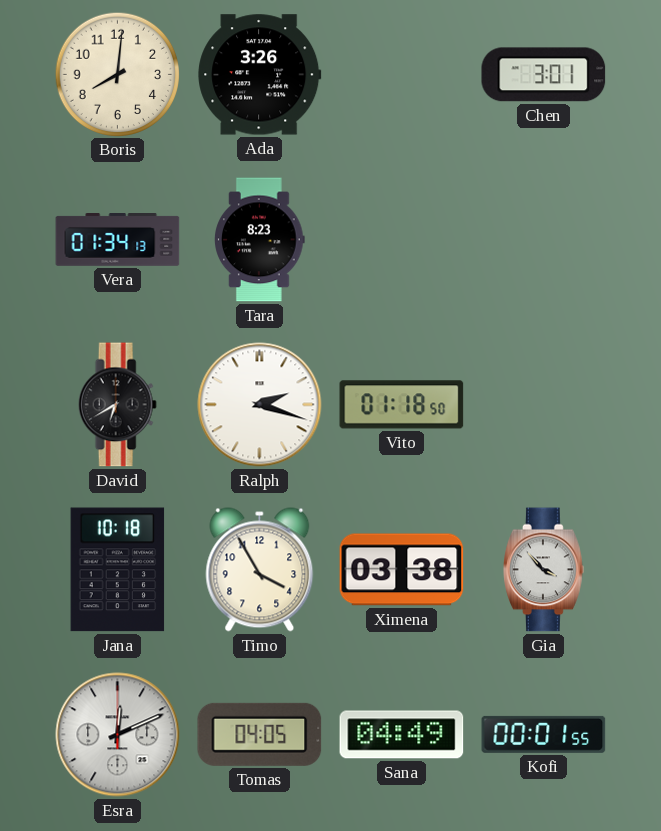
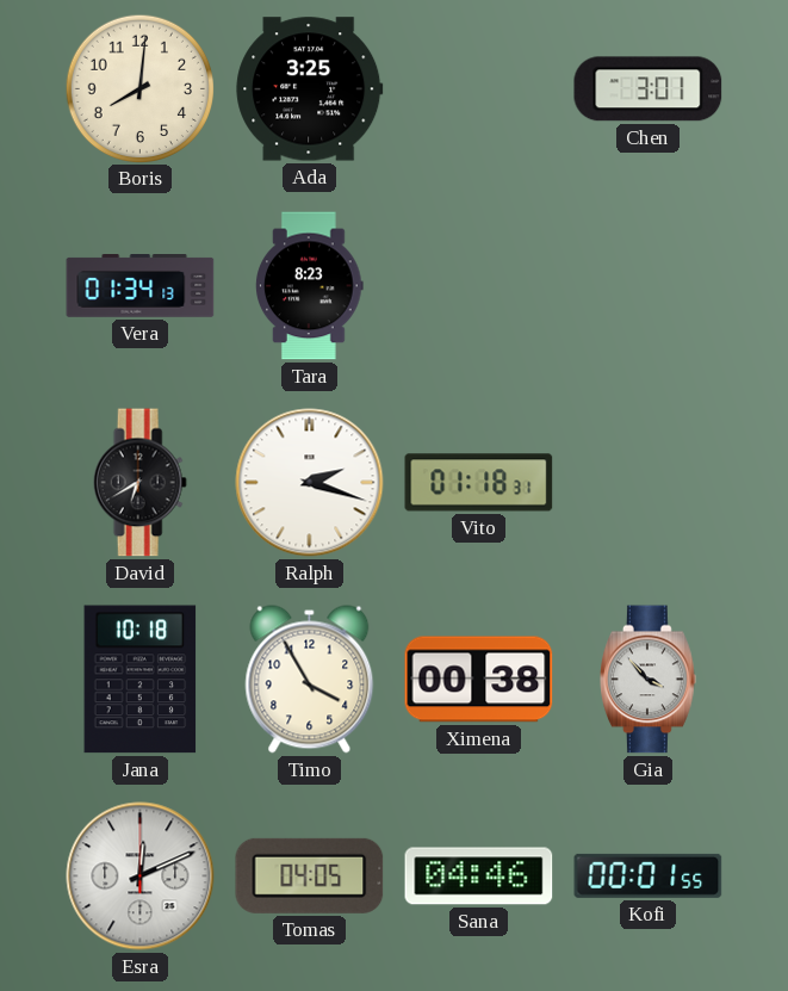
Ada: 3:26 -> 3:25
Vito: 01:18:50 -> 01:18:31
Ximena: 03:38 -> 00:38
Sana: 04:49 -> 04:46
